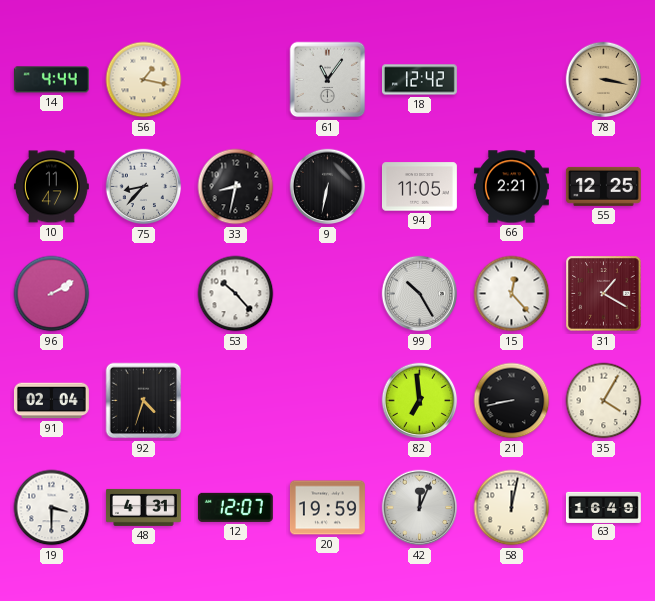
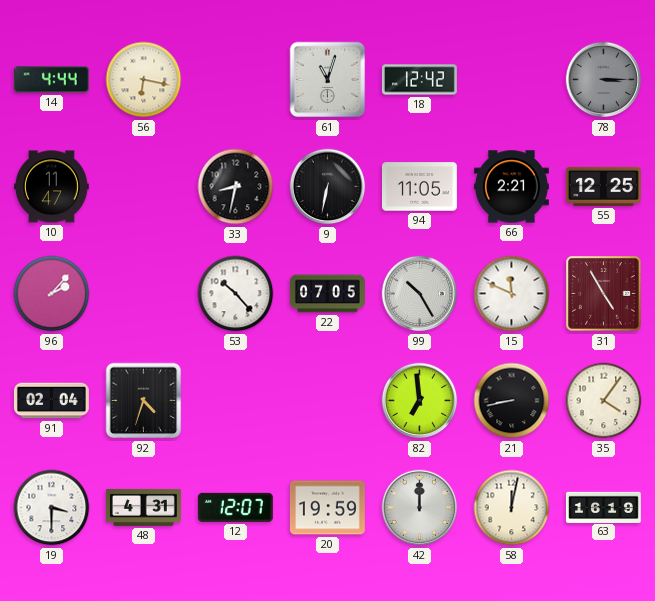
56: 1:17 -> 6:17
61: 11:06 -> 11:03
78: 3:17 -> 3:15
78 dial: champagne -> grey
75: 8:37 -> none
96: 2:10 -> 2:07
22: none -> 07:05
15: 12:23 -> 11:49
31: 1:20 -> 4:55
35: 4:05 -> 4:06
42: 12:04 -> 12:00
63: 16:49 -> 16:19
